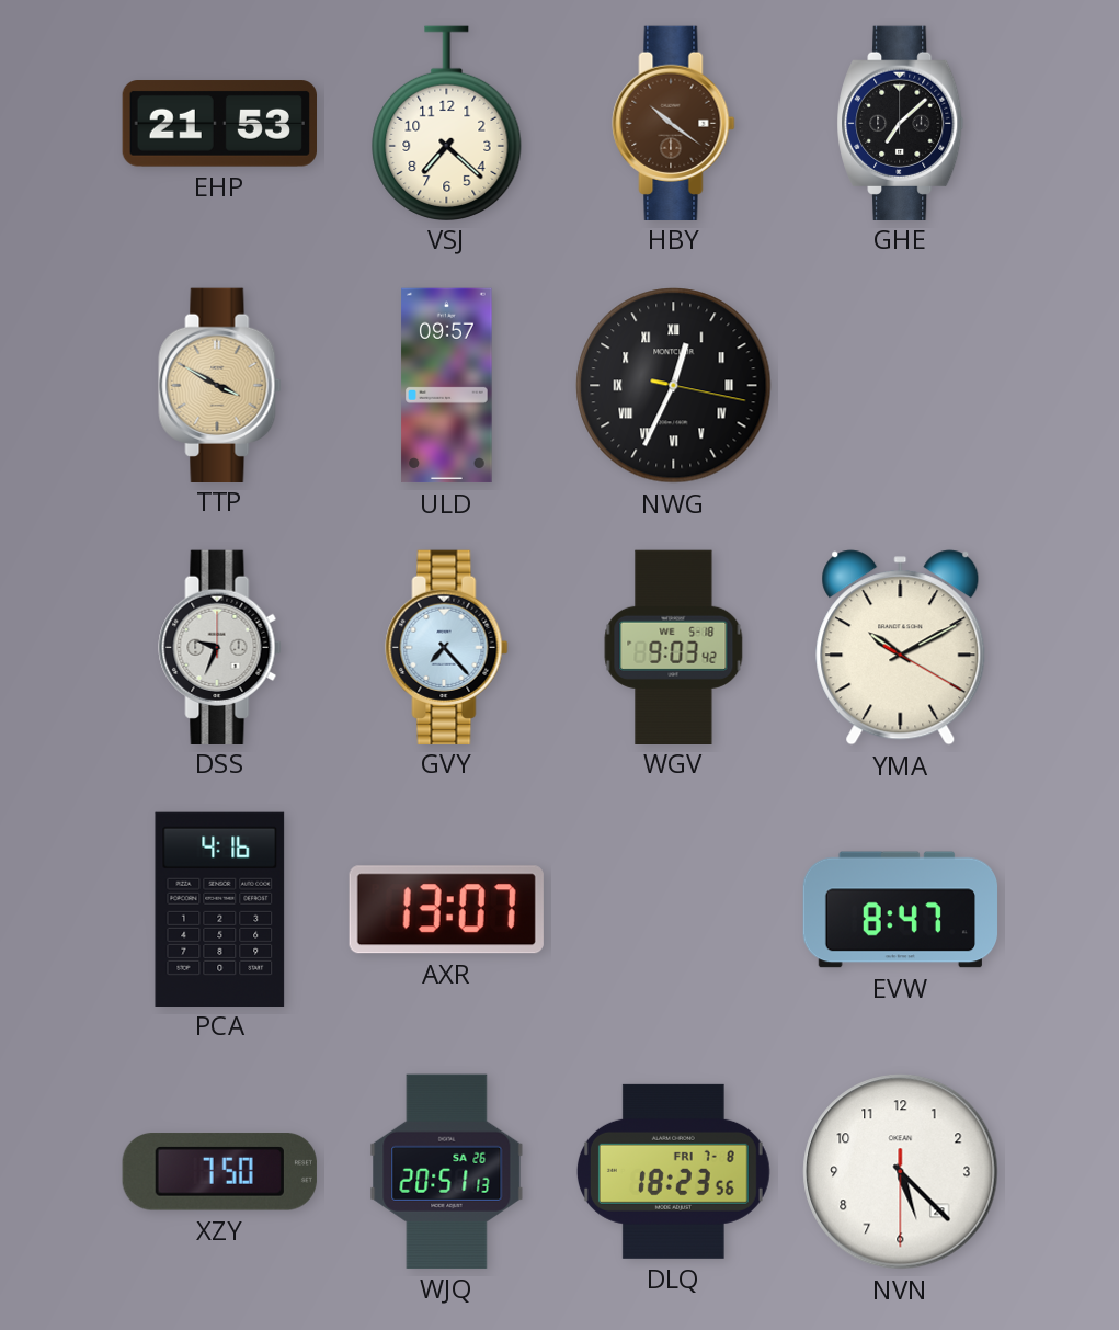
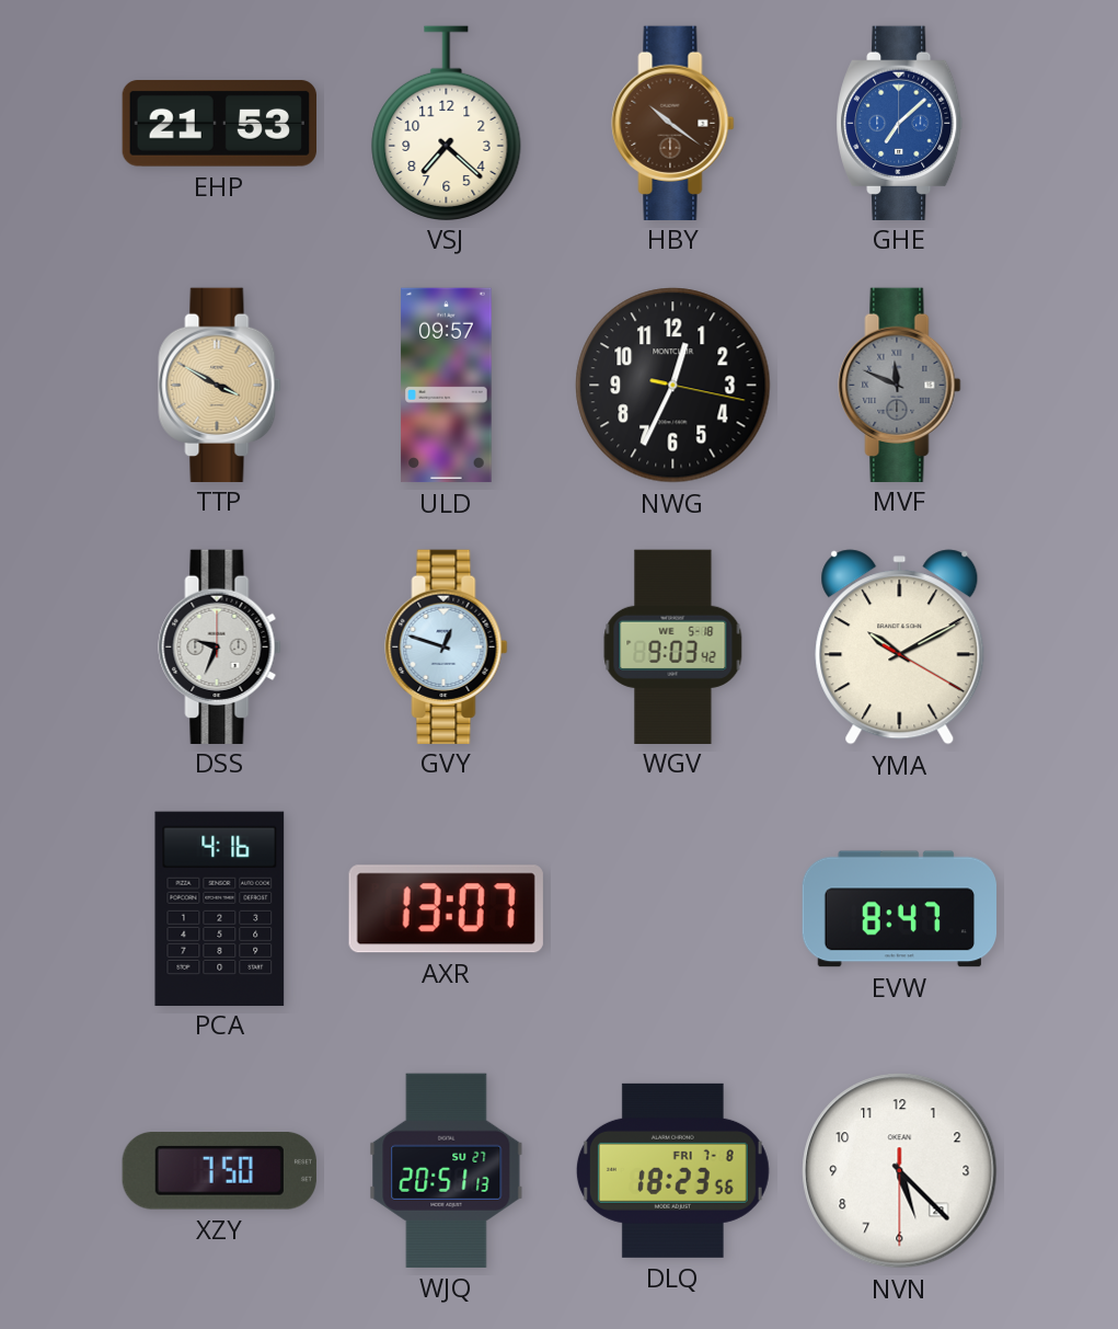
GHE dial: black -> blue
NWG numerals: Roman -> Arabic
MVF: none -> 11:49
GVY: 7:23 -> 12:48
WJQ date: SA 26 -> SU 27
